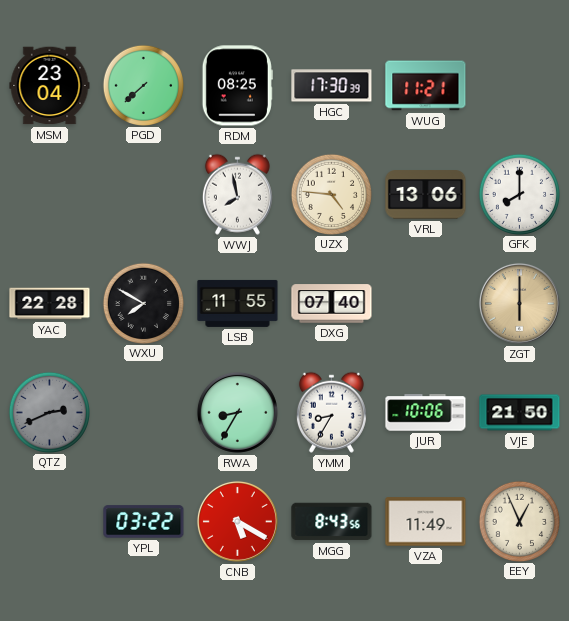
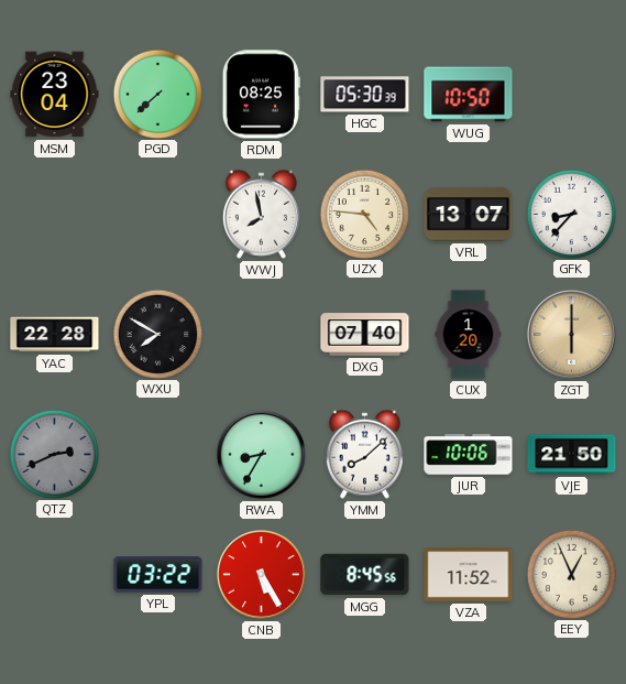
HGC: 17:30 -> 05:30
WUG: 11:21 -> 10:50
VRL: 13:06 -> 13:07
GFK: 8:00 -> 8:37
LSB: 11:55 -> none
CUX: none -> 1:20
YMM: 8:35 -> 8:08
CNB: 5:20 -> 5:25
MGG: 8:43 -> 8:45
VZA: 11:49 -> 11:52
